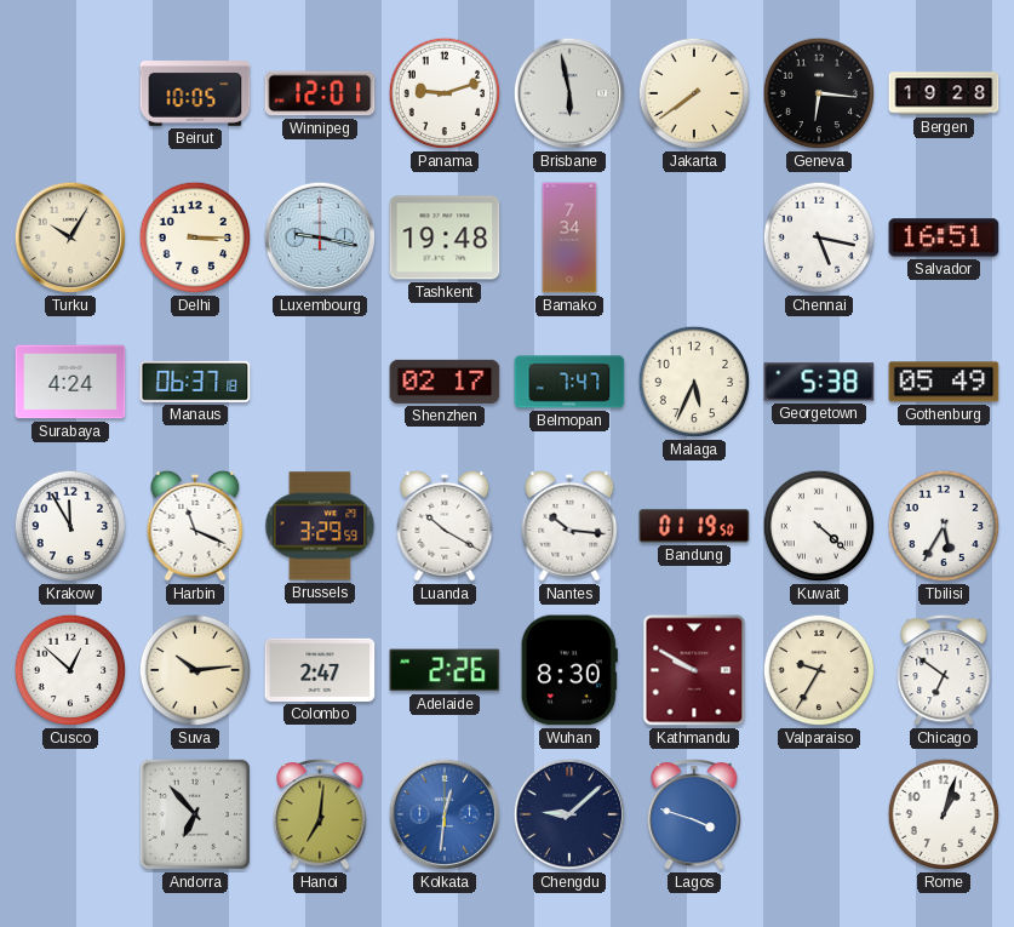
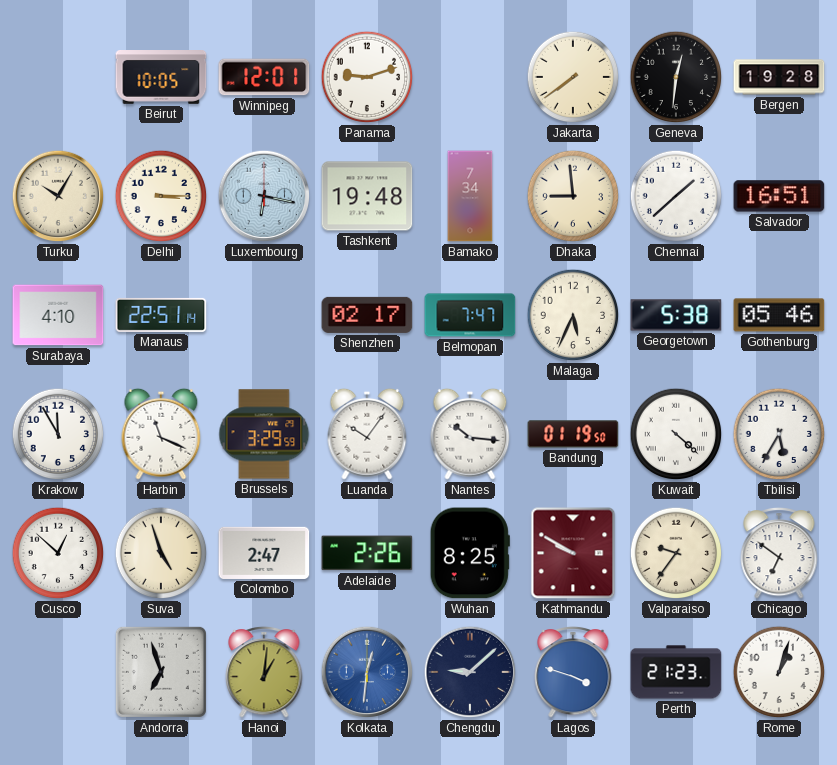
Brisbane: 5:58 -> none
Geneva: 6:16 -> 12:31
Luxembourg: 9:17 -> 6:17
Dhaka: none -> 8:59
Chennai: 5:17 -> 1:38
Surabaya: 4:24 -> 4:10
Manaus: 06:37 -> 22:51
Gothenburg: 05:49 -> 05:46
Luanda: 10:20 -> 10:06
Suva: 10:14 -> 4:57
Wuhan: 8:30 -> 8:25
Valparaiso: 9:35 -> 9:36
Andorra: 6:53 -> 6:57
Hanoi: 7:01 -> 1:01
Perth: none -> 21:23
